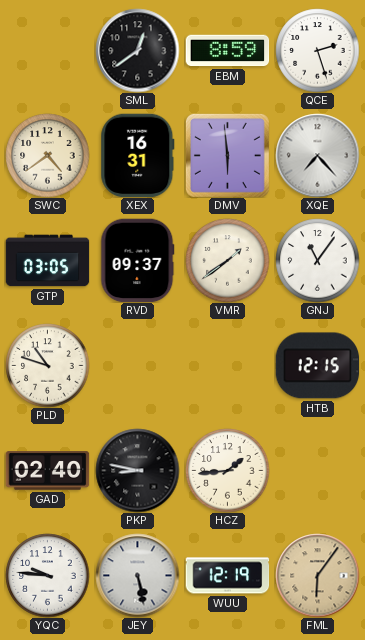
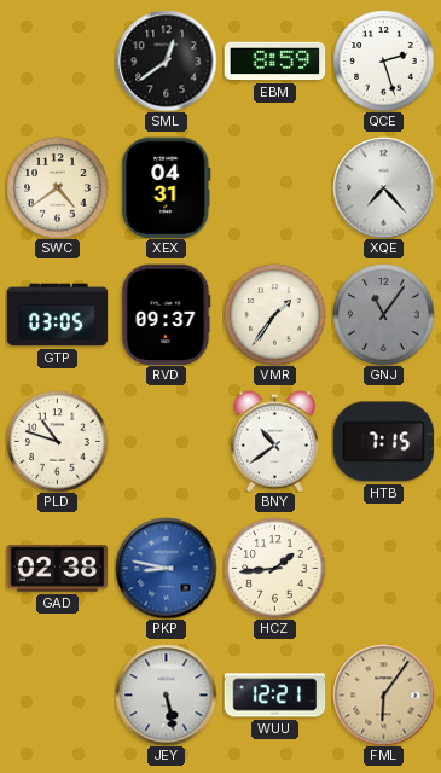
XEX: 16:31 -> 04:31
DMV: 5:59 -> none
VMR: 1:39 -> 1:36
GNJ dial: white -> grey
BNY: none -> 10:39
HTB: 12:15 -> 7:15
GAD: 02:40 -> 02:38
PKP dial: black -> blue
YQC: 9:46 -> none
WUU: 12:19 -> 12:21
